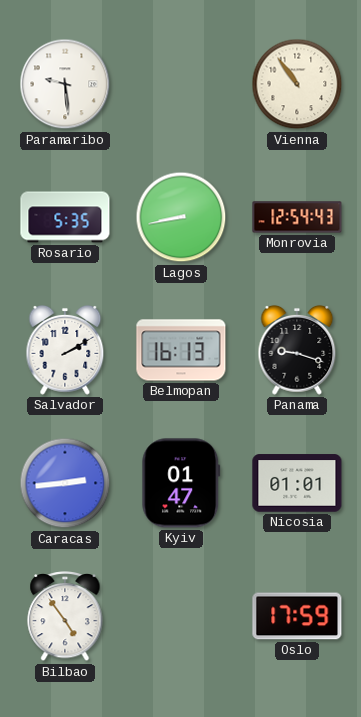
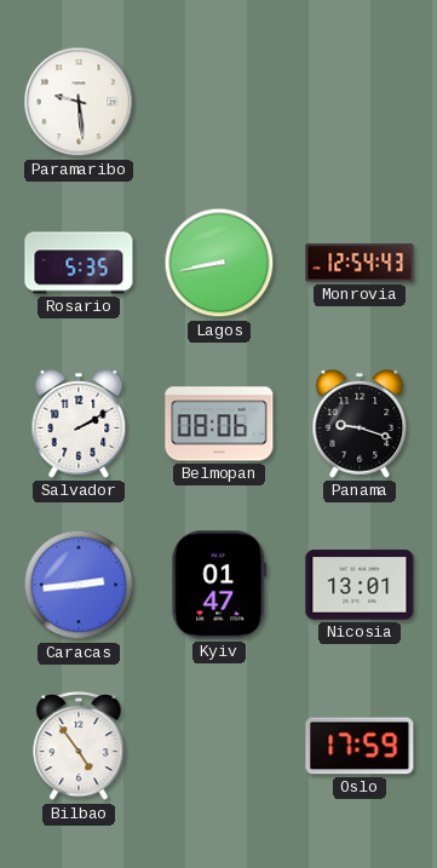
Vienna: 10:54 -> none
Belmopan: 16:13 -> 08:06
Nicosia: 01:01 -> 13:01
